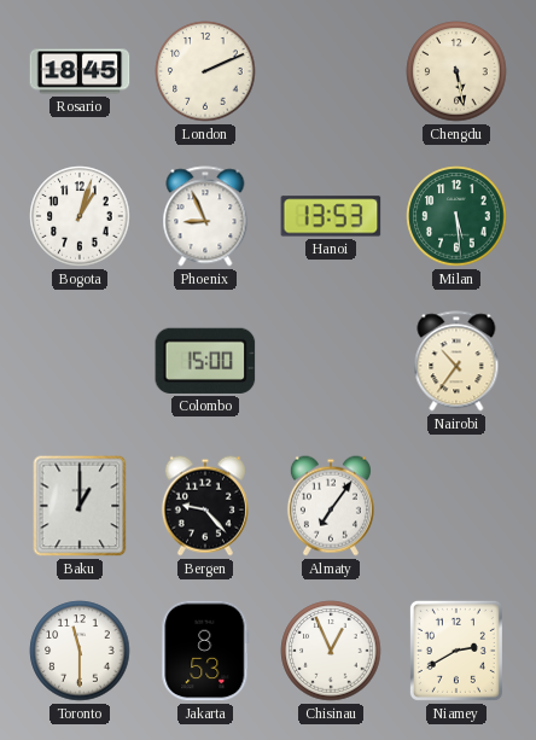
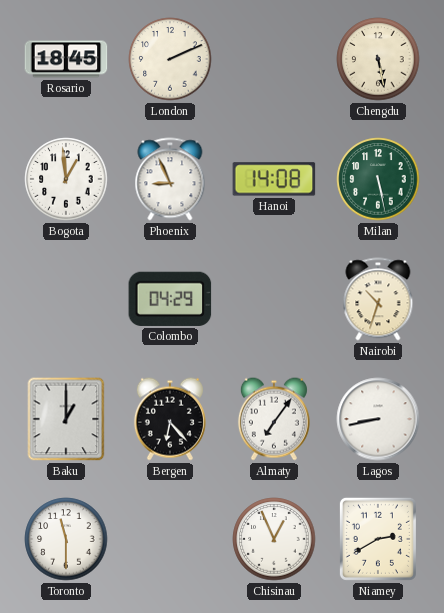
Bogota: 1:03 -> 12:59
Hanoi: 13:53 -> 14:08
Milan: 5:29 -> 5:28
Colombo: 15:00 -> 04:29
Nairobi: 10:36 -> 10:33
Bergen: 9:23 -> 6:23
Lagos: none -> 8:43
Jakarta: 8:53 -> none
